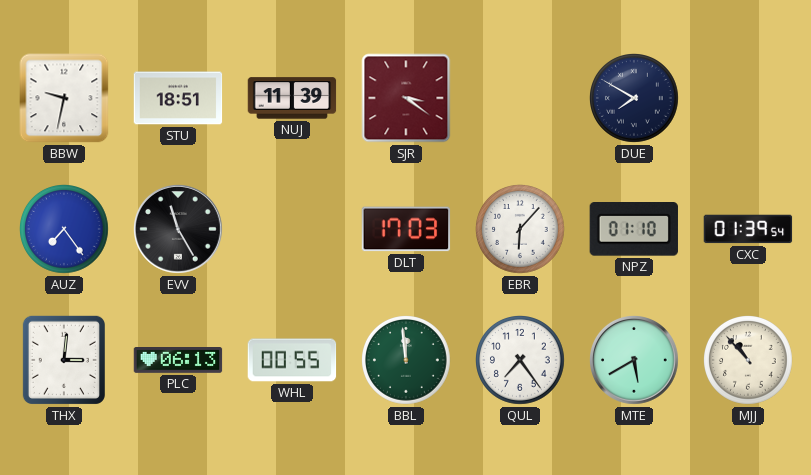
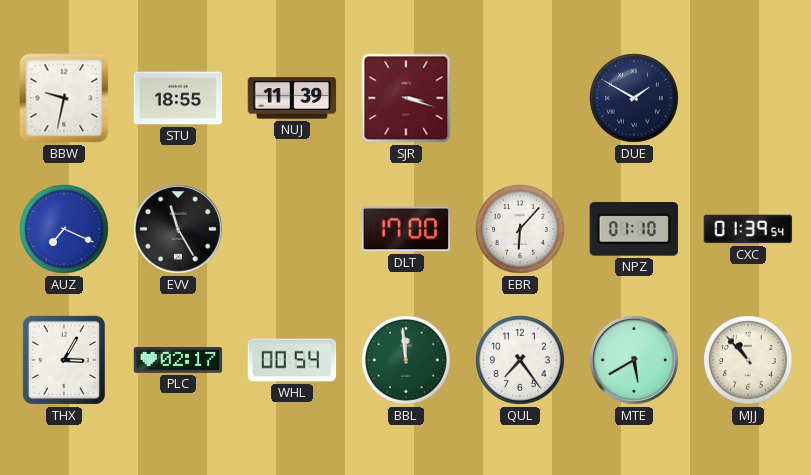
STU: 18:51 -> 18:55
SJR: 3:21 -> 3:18
DUE: 7:50 -> 1:50
AUZ: 7:24 -> 7:19
DLT: 17:03 -> 17:00
THX: 3:01 -> 3:05
PLC: 06:13 -> 02:17
WHL: 00:55 -> 00:54
